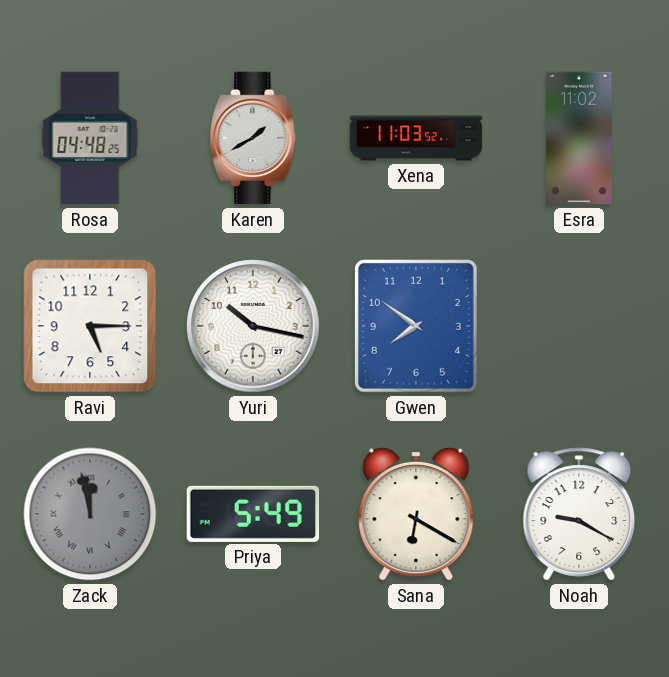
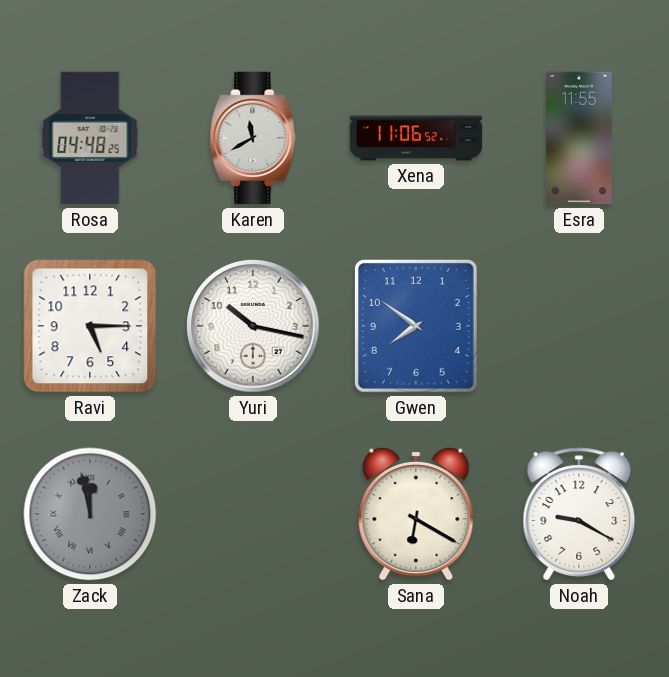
Karen: 1:40 -> 11:40
Xena: 11:03 -> 11:06
Esra: 11:02 -> 11:55
Priya: 5:49 -> none
